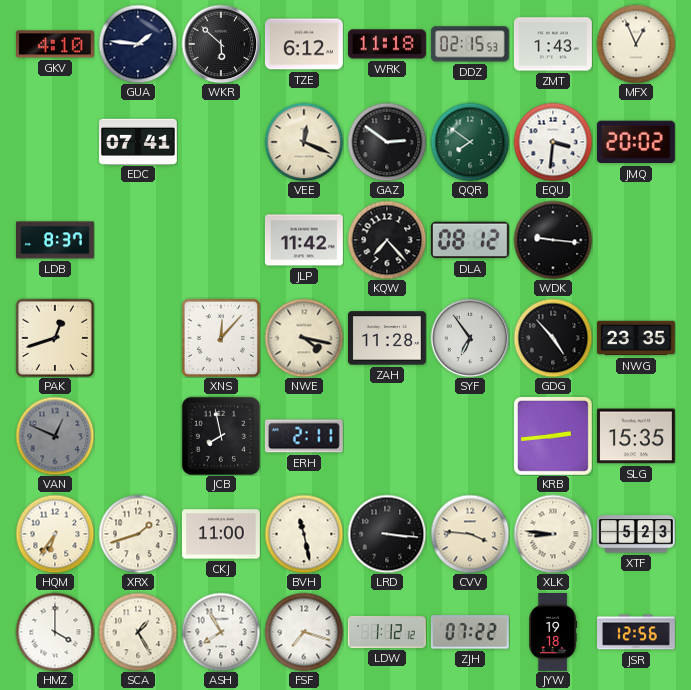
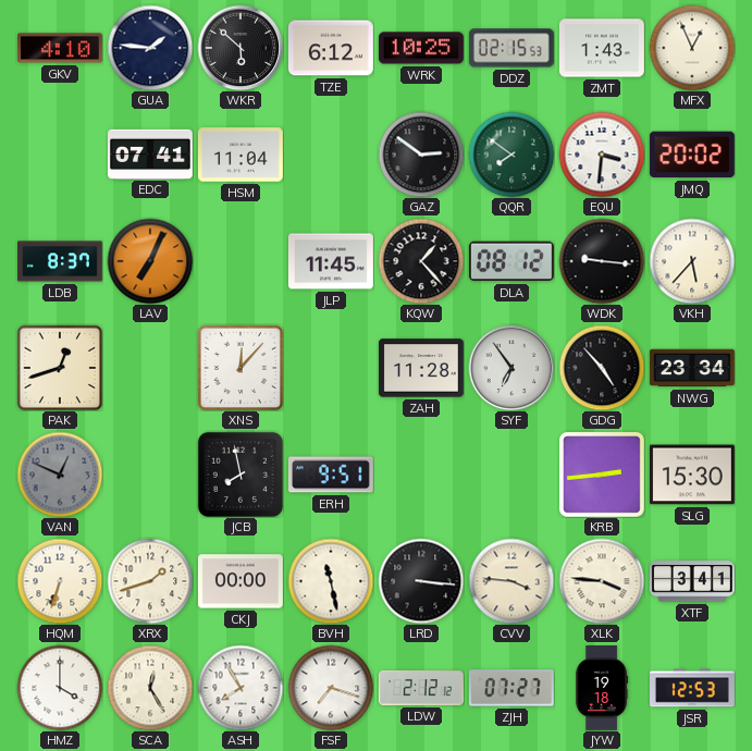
WRK: 11:18 -> 10:25
HSM: none -> 11:04
VEE: 12:19 -> none
LAV: none -> 7:04
JLP: 11:42 -> 11:45
KQW: 7:23 -> 1:23
VKH: none -> 5:37
NWE: 4:17 -> none
NWG: 23:35 -> 23:34
ERH: 2:11 -> 9:51
SLG: 15:35 -> 15:30
HQM: 6:36 -> 6:33
CKJ: 11:00 -> 00:00
XLK: 8:46 -> 3:46
XTF: 5:23 -> 3:41
SCA: 1:25 -> 12:25
LDW: 1:12 -> 2:12
ZJH: 07:22 -> 07:27
JSR: 12:56 -> 12:53
